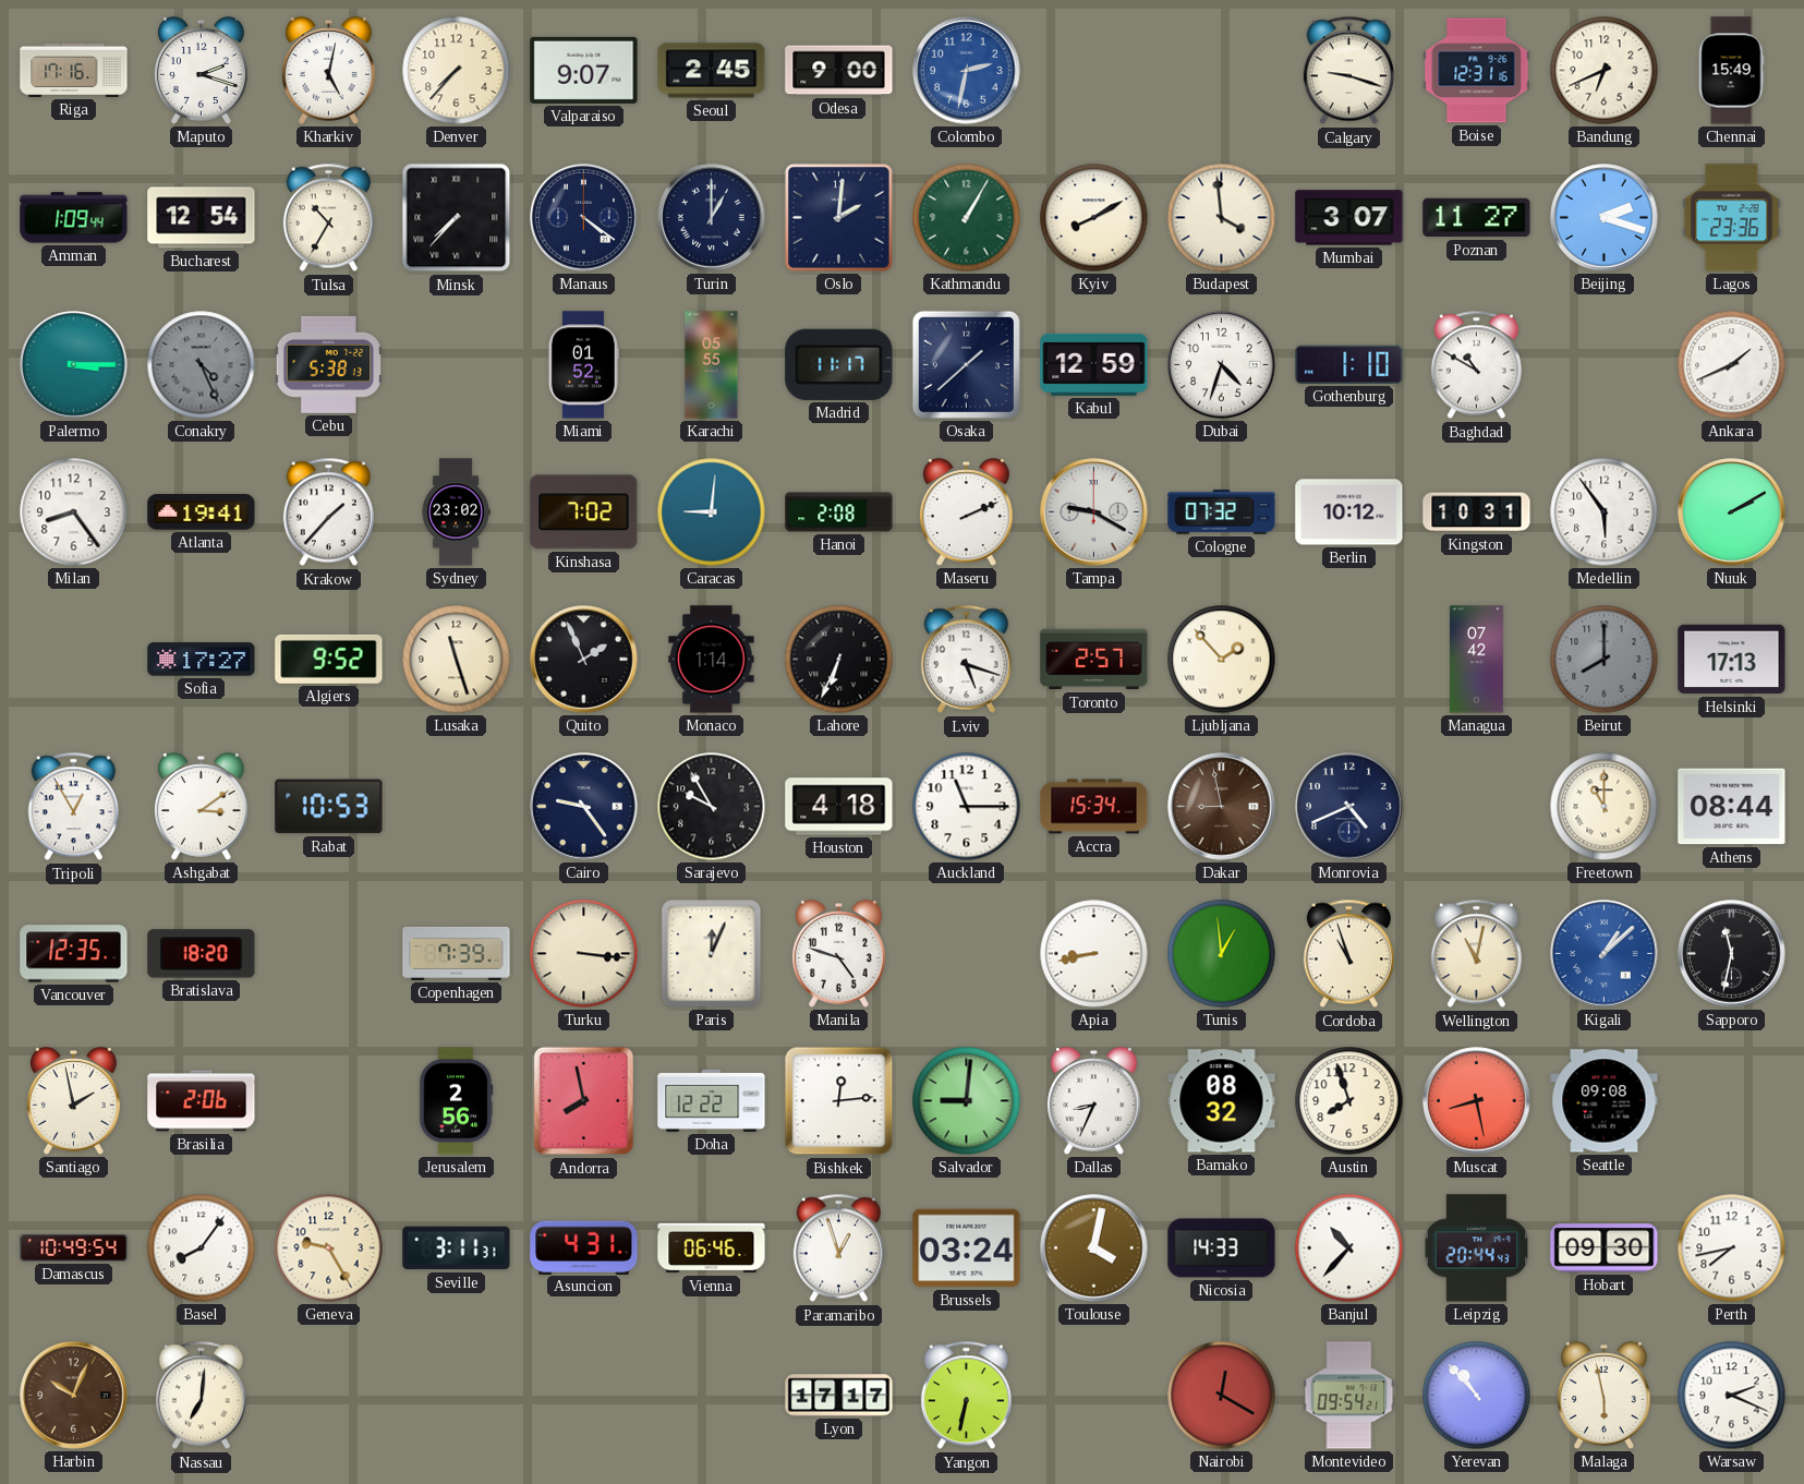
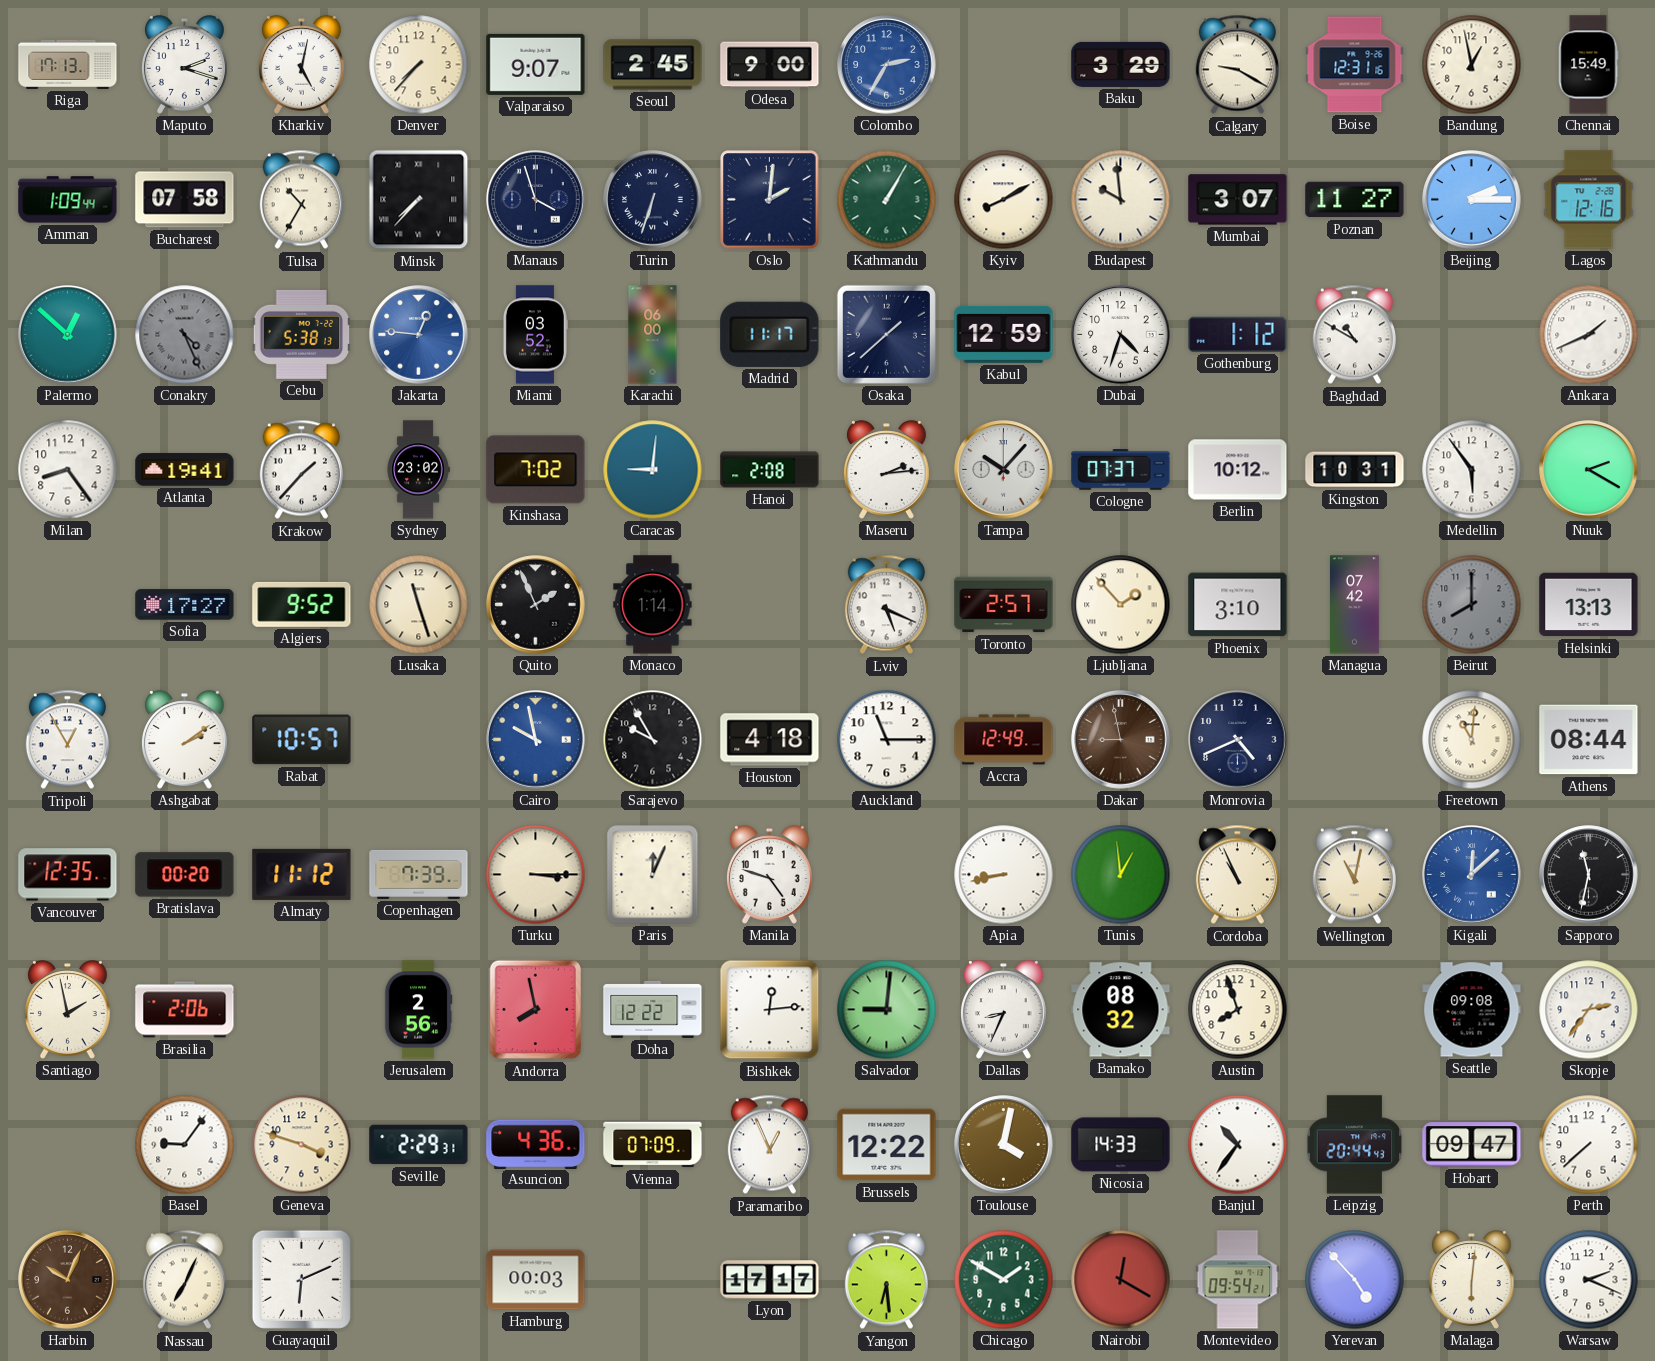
Riga: 17:16 -> 17:13
Colombo: 2:32 -> 2:35
Baku: none -> 3:29
Calgary: 9:18 -> 9:20
Bandung: 6:41 -> 12:58
Bucharest: 12:54 -> 07:58
Manaus: 4:21 -> 3:57
Turin: 1:00 -> 6:33
Budapest: 3:59 -> 9:59
Beijing: 2:18 -> 2:15
Lagos: 23:36 -> 12:16
Palermo: 3:15 -> 12:52
Jakarta: none -> 12:46
Miami: 01:52 -> 03:52
Karachi: 05:55 -> 06:00
Gothenburg: 1:10 -> 1:12
Maseru: 2:11 -> 2:14
Tampa: 9:20 -> 10:07
Cologne: 07:32 -> 07:37
Nuuk: 2:10 -> 2:20
Lahore: 6:34 -> none
Lviv: 5:18 -> 5:19
Phoenix: none -> 3:10
Helsinki: 17:13 -> 13:13
Ashgabat: 3:09 -> 2:09
Rabat: 10:53 -> 10:57
Cairo: 9:24 -> 9:58
Cairo dial: navy -> blue
Accra: 15:34 -> 12:49
Freetown: 11:00 -> 11:01
Bratislava: 18:20 -> 00:20
Almaty: none -> 11:12
Turku: 3:16 -> 3:15
Cordoba: 10:57 -> 10:56
Kigali: 1:08 -> 12:08
Muscat: 8:28 -> none
Skopje: none -> 2:36
Damascus: 10:49 -> none
Basel: 8:06 -> 9:06
Geneva: 9:25 -> 3:48
Seville: 3:11 -> 2:29
Asuncion: 4:31 -> 4:36
Vienna: 06:46 -> 07:09
Paramaribo: 12:57 -> 12:56
Brussels: 03:24 -> 12:22
Banjul: 10:37 -> 10:36
Hobart: 09:30 -> 09:47
Perth: 7:43 -> 7:38
Nassau: 7:01 -> 7:04
Guayaquil: none -> 6:11
Hamburg: none -> 00:03
Yangon: 6:32 -> 6:29
Chicago: none -> 1:50
Yerevan: 10:53 -> 4:53
Malaga: 5:58 -> 6:01
